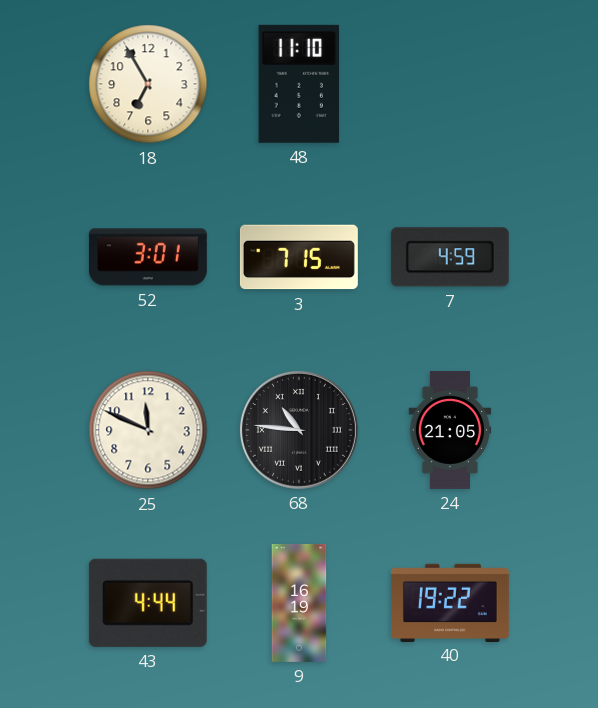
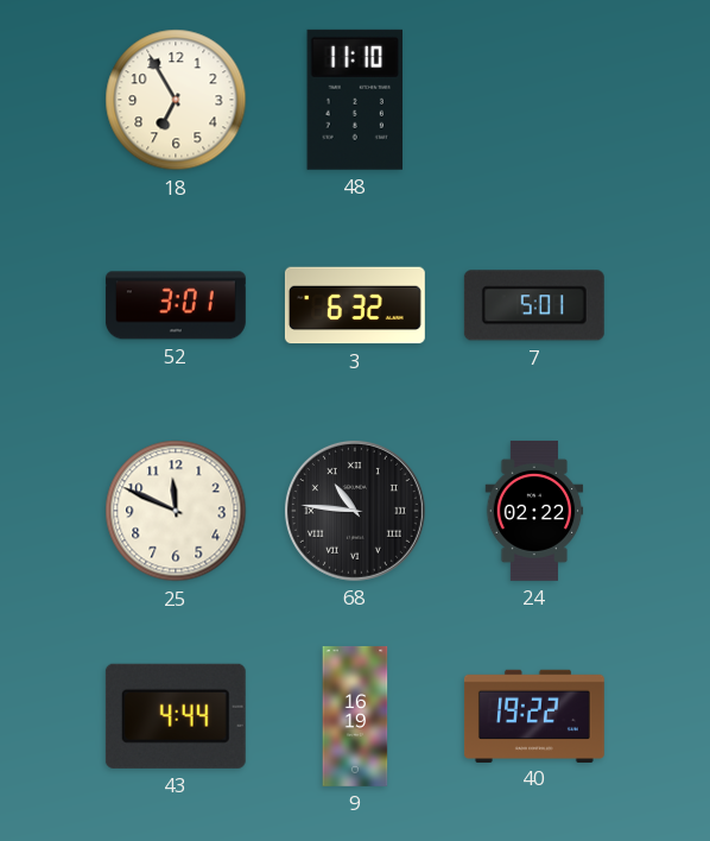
3: 7:15 -> 6:32
7: 4:59 -> 5:01
24: 21:05 -> 02:22
